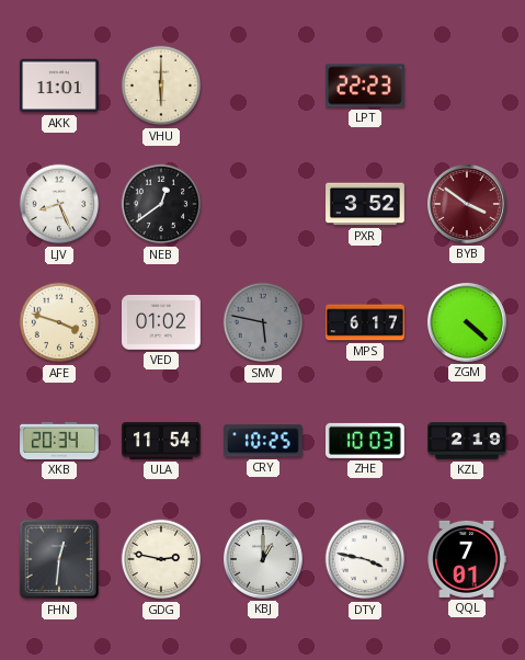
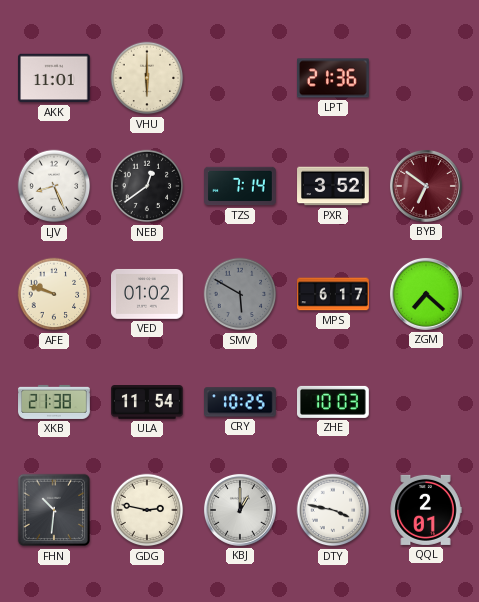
LPT: 22:23 -> 21:36
TZS: none -> 7:14
BYB: 3:51 -> 6:51
AFE: 3:48 -> 9:48
SMV: 5:47 -> 5:50
ZGM: 4:22 -> 7:22
XKB: 20:34 -> 21:38
KZL: 2:19 -> none
FHN: 12:31 -> 10:31
QQL: 7:01 -> 2:01
